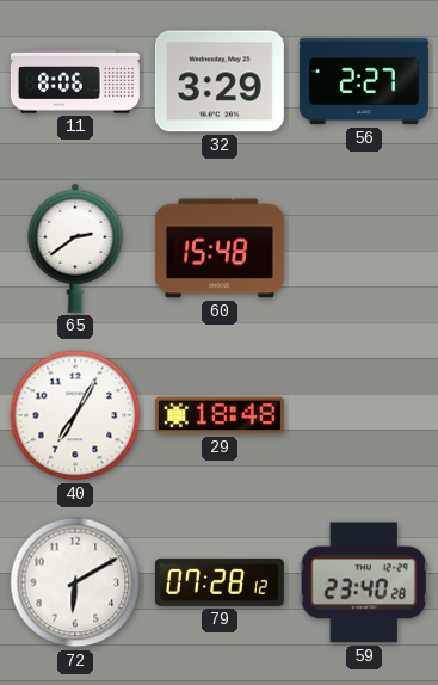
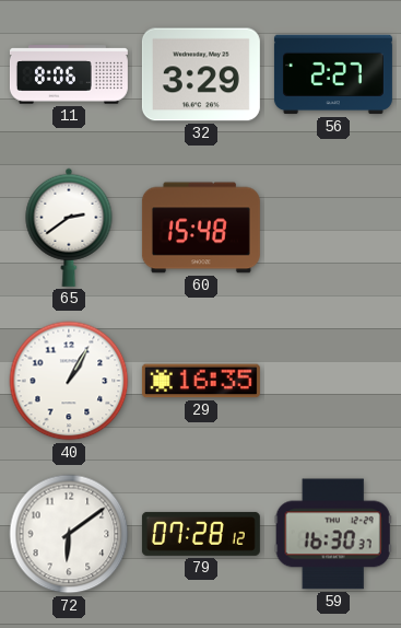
40: 7:05 -> 1:05
29: 18:48 -> 16:35
72: 6:10 -> 6:09
59: 23:40 -> 16:30
